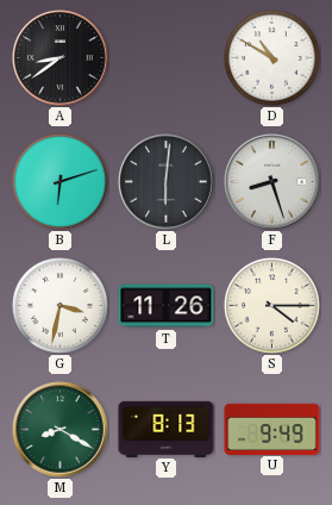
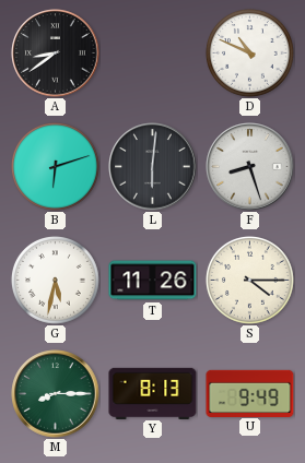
D: 10:50 -> 10:49
G: 3:32 -> 5:32
M: 8:20 -> 8:15
